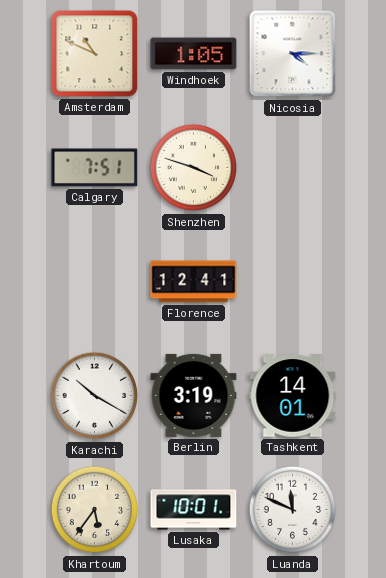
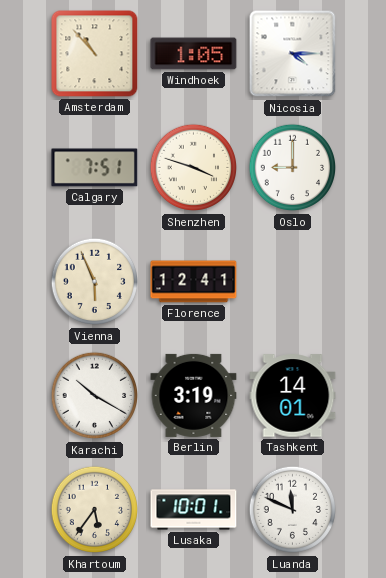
Amsterdam: 10:49 -> 10:53
Oslo: none -> 9:00
Vienna: none -> 5:56
